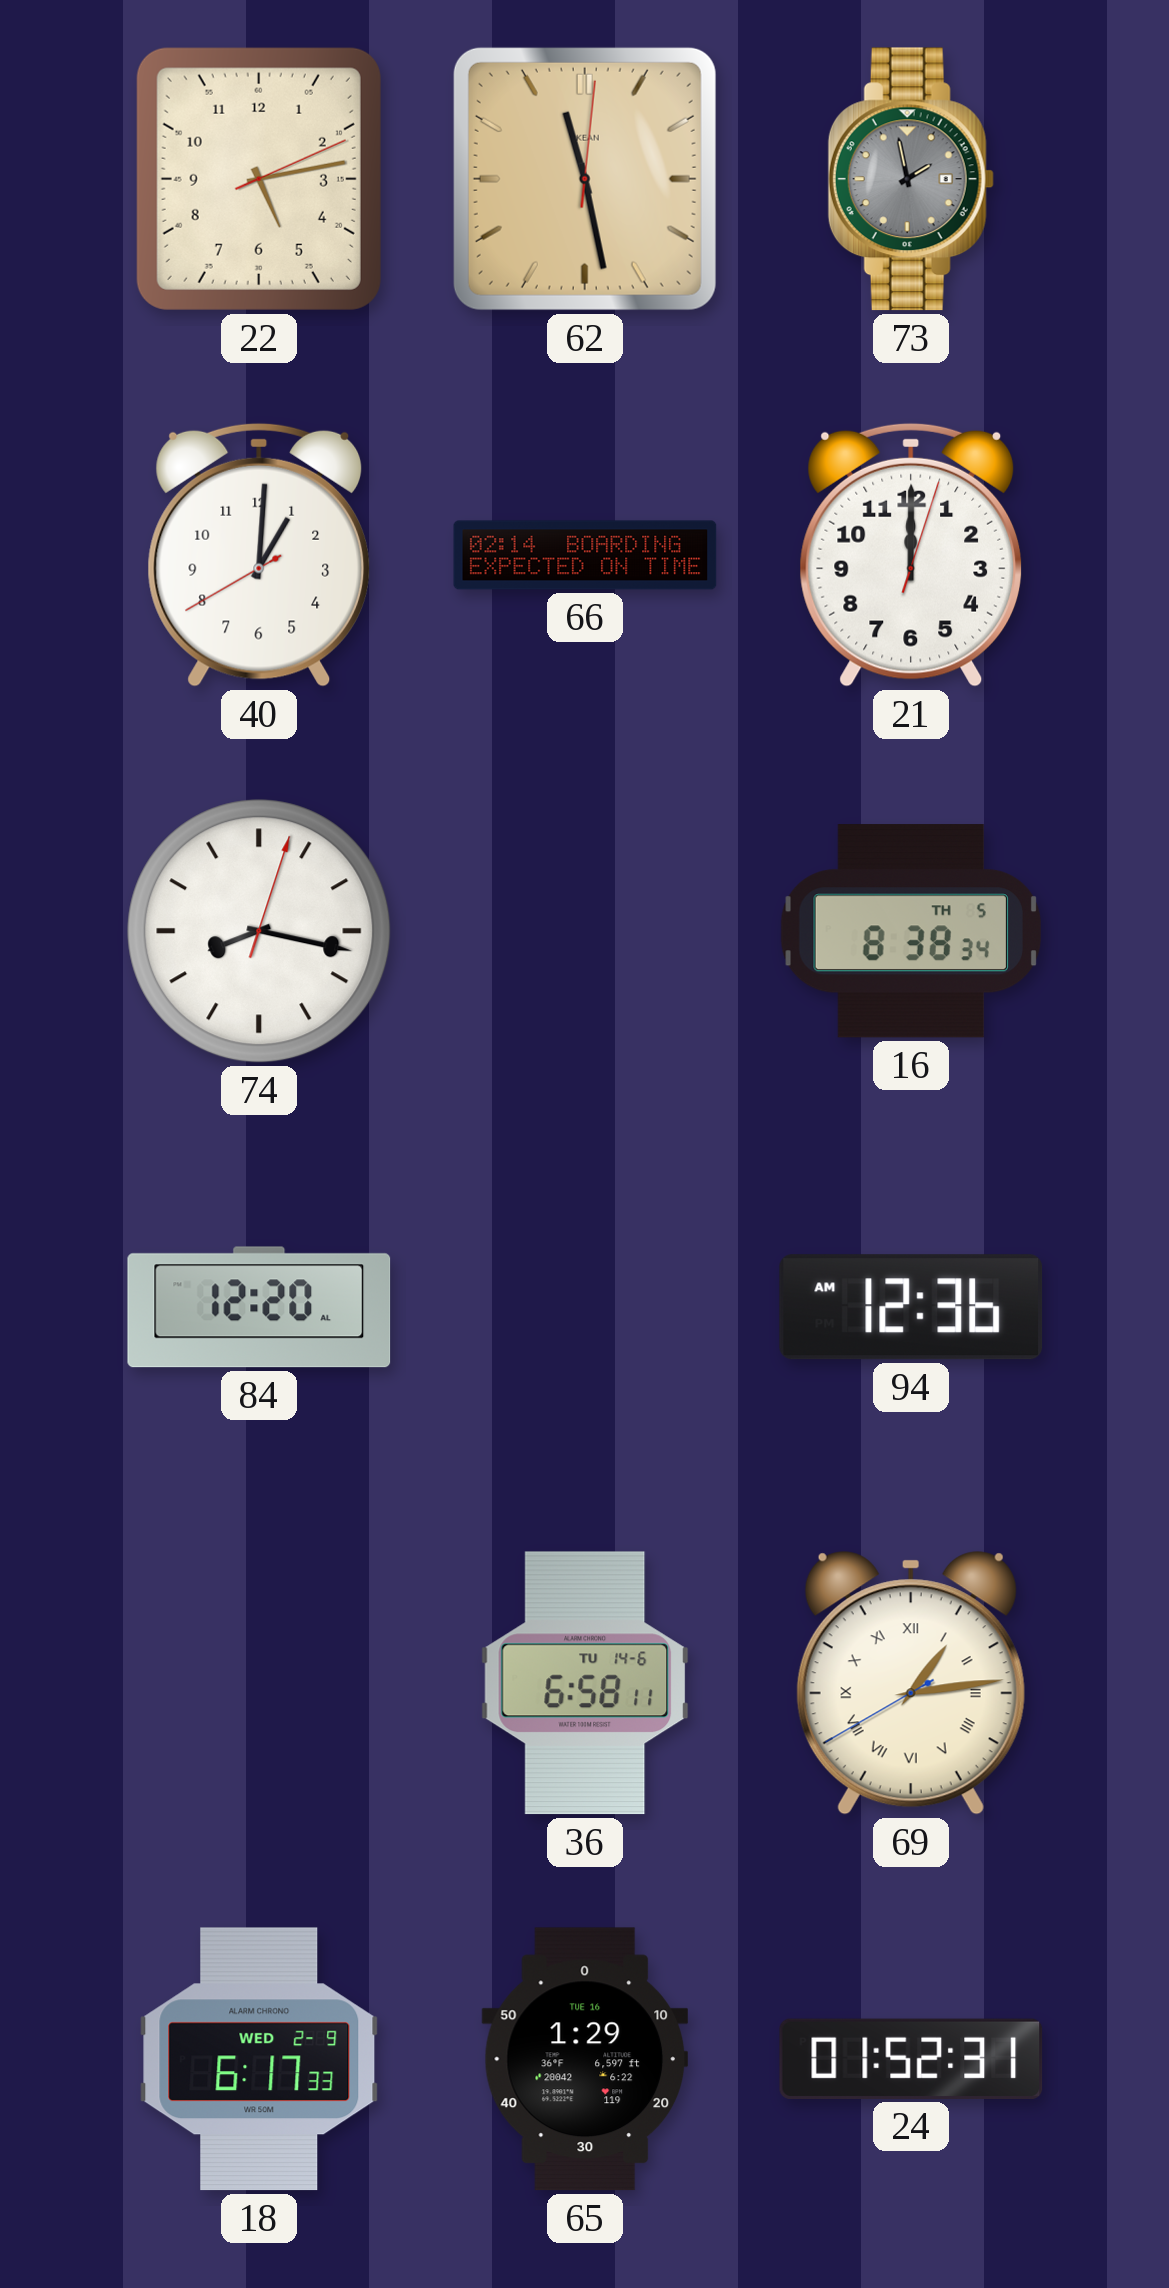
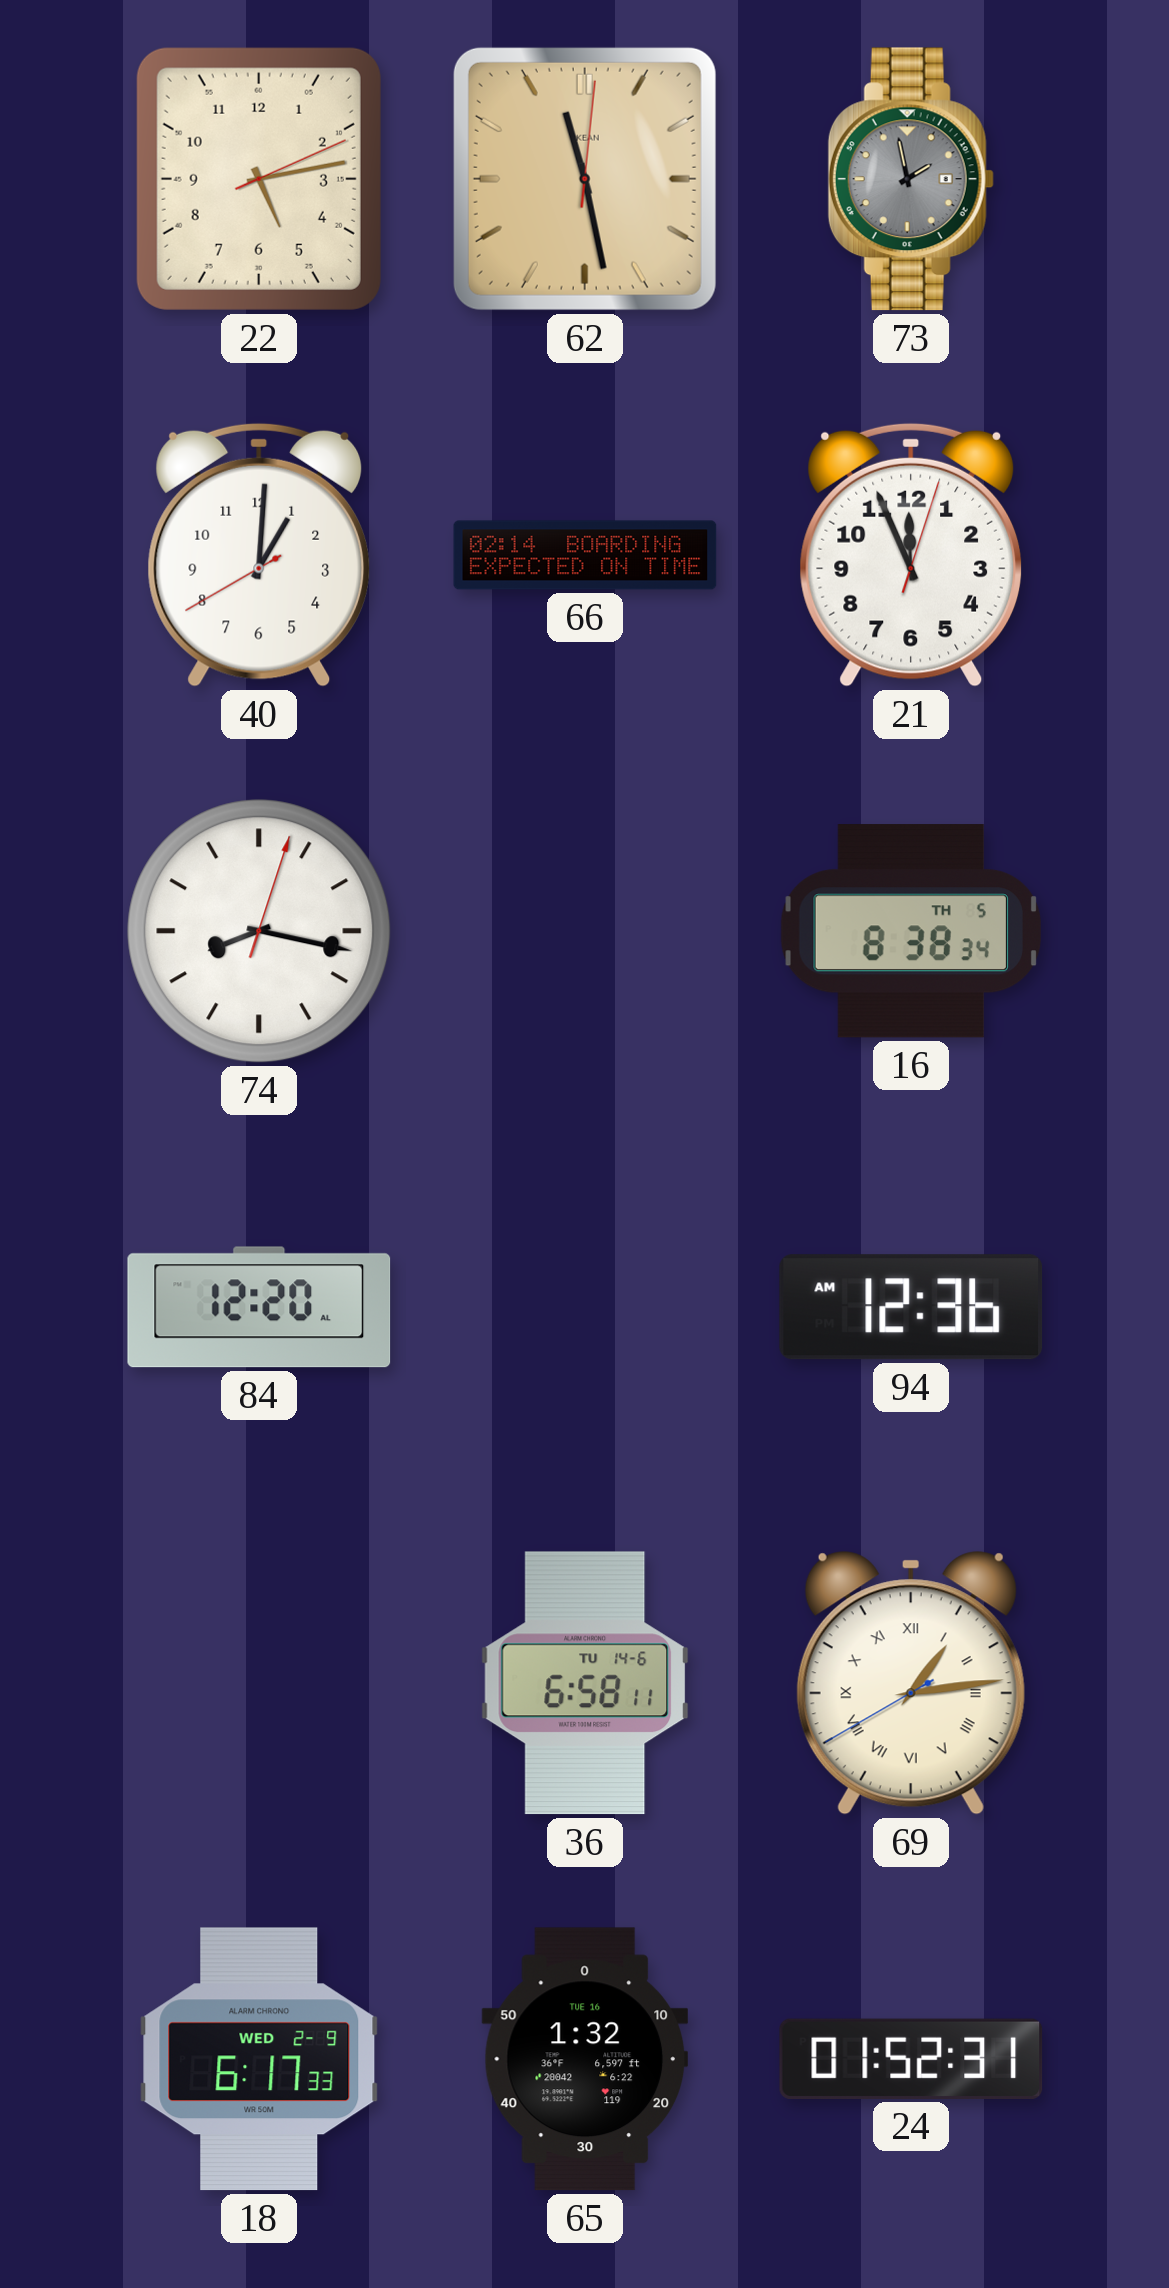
21: 12:00 -> 11:56
65: 1:29 -> 1:32
